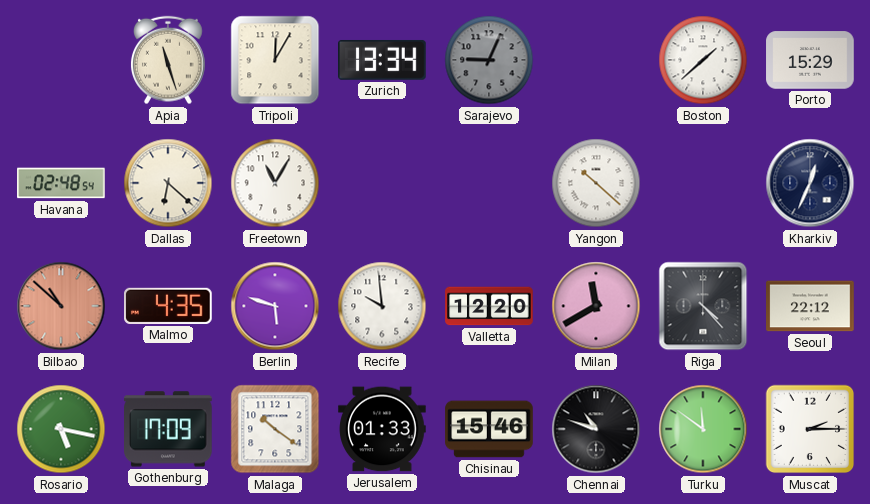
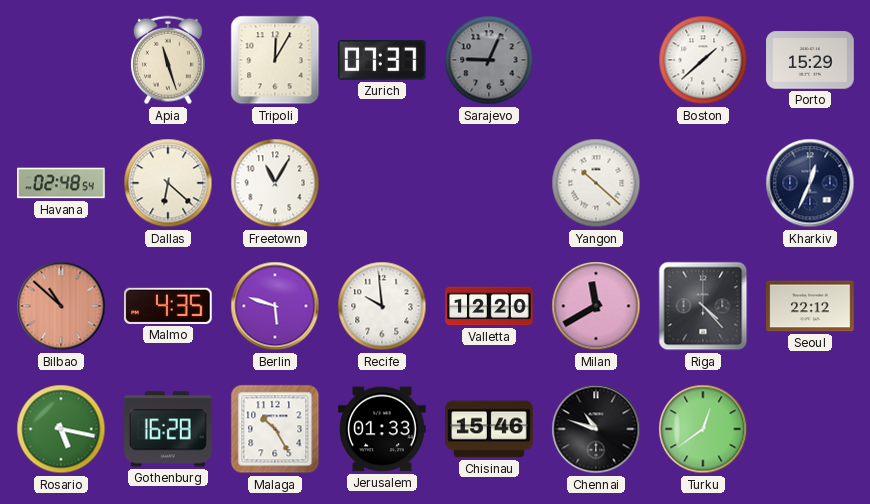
Zurich: 13:34 -> 07:37
Gothenburg: 17:09 -> 16:28
Malaga: 10:21 -> 10:25
Turku: 11:51 -> 12:39
Muscat: 2:15 -> none
